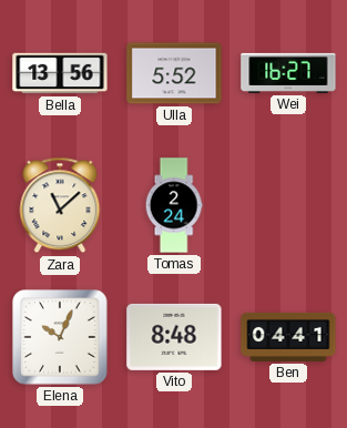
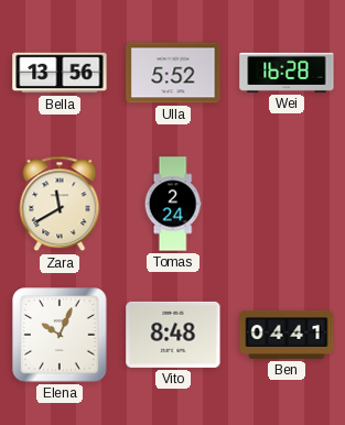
Wei: 16:27 -> 16:28
Zara: 11:08 -> 11:40
